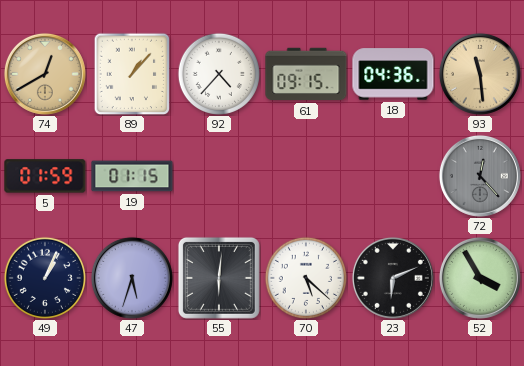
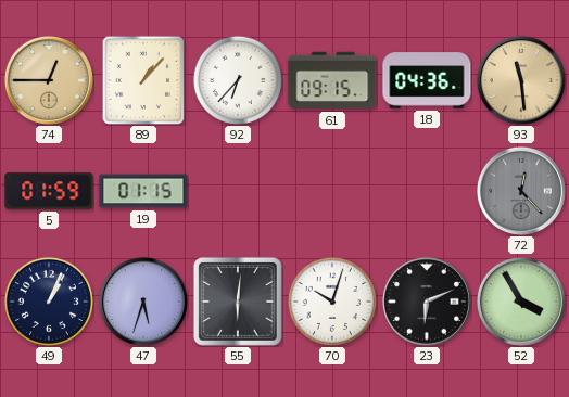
74: 12:40 -> 12:45
92: 4:37 -> 6:37
70: 5:22 -> 10:03
